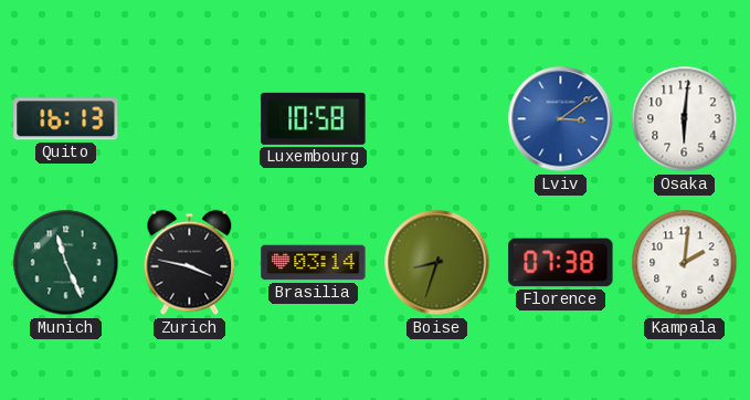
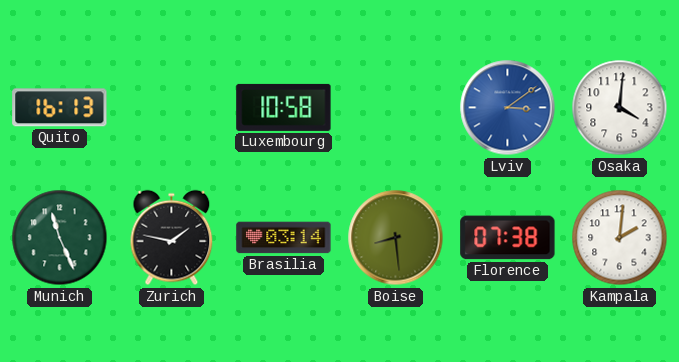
Osaka: 6:01 -> 4:01
Zurich: 3:47 -> 1:47
Boise: 8:33 -> 8:29
